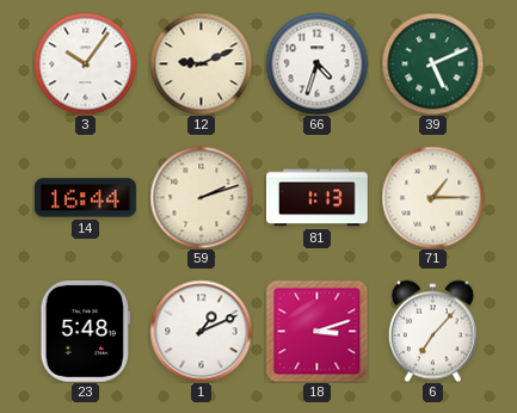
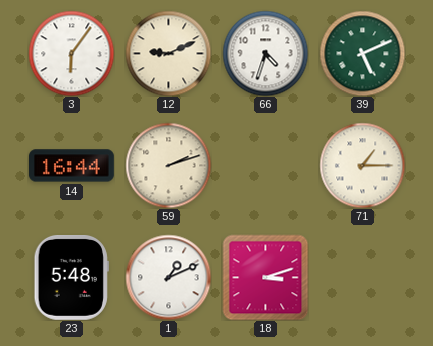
3: 10:06 -> 6:06
81: 1:13 -> none
6: 7:07 -> none
